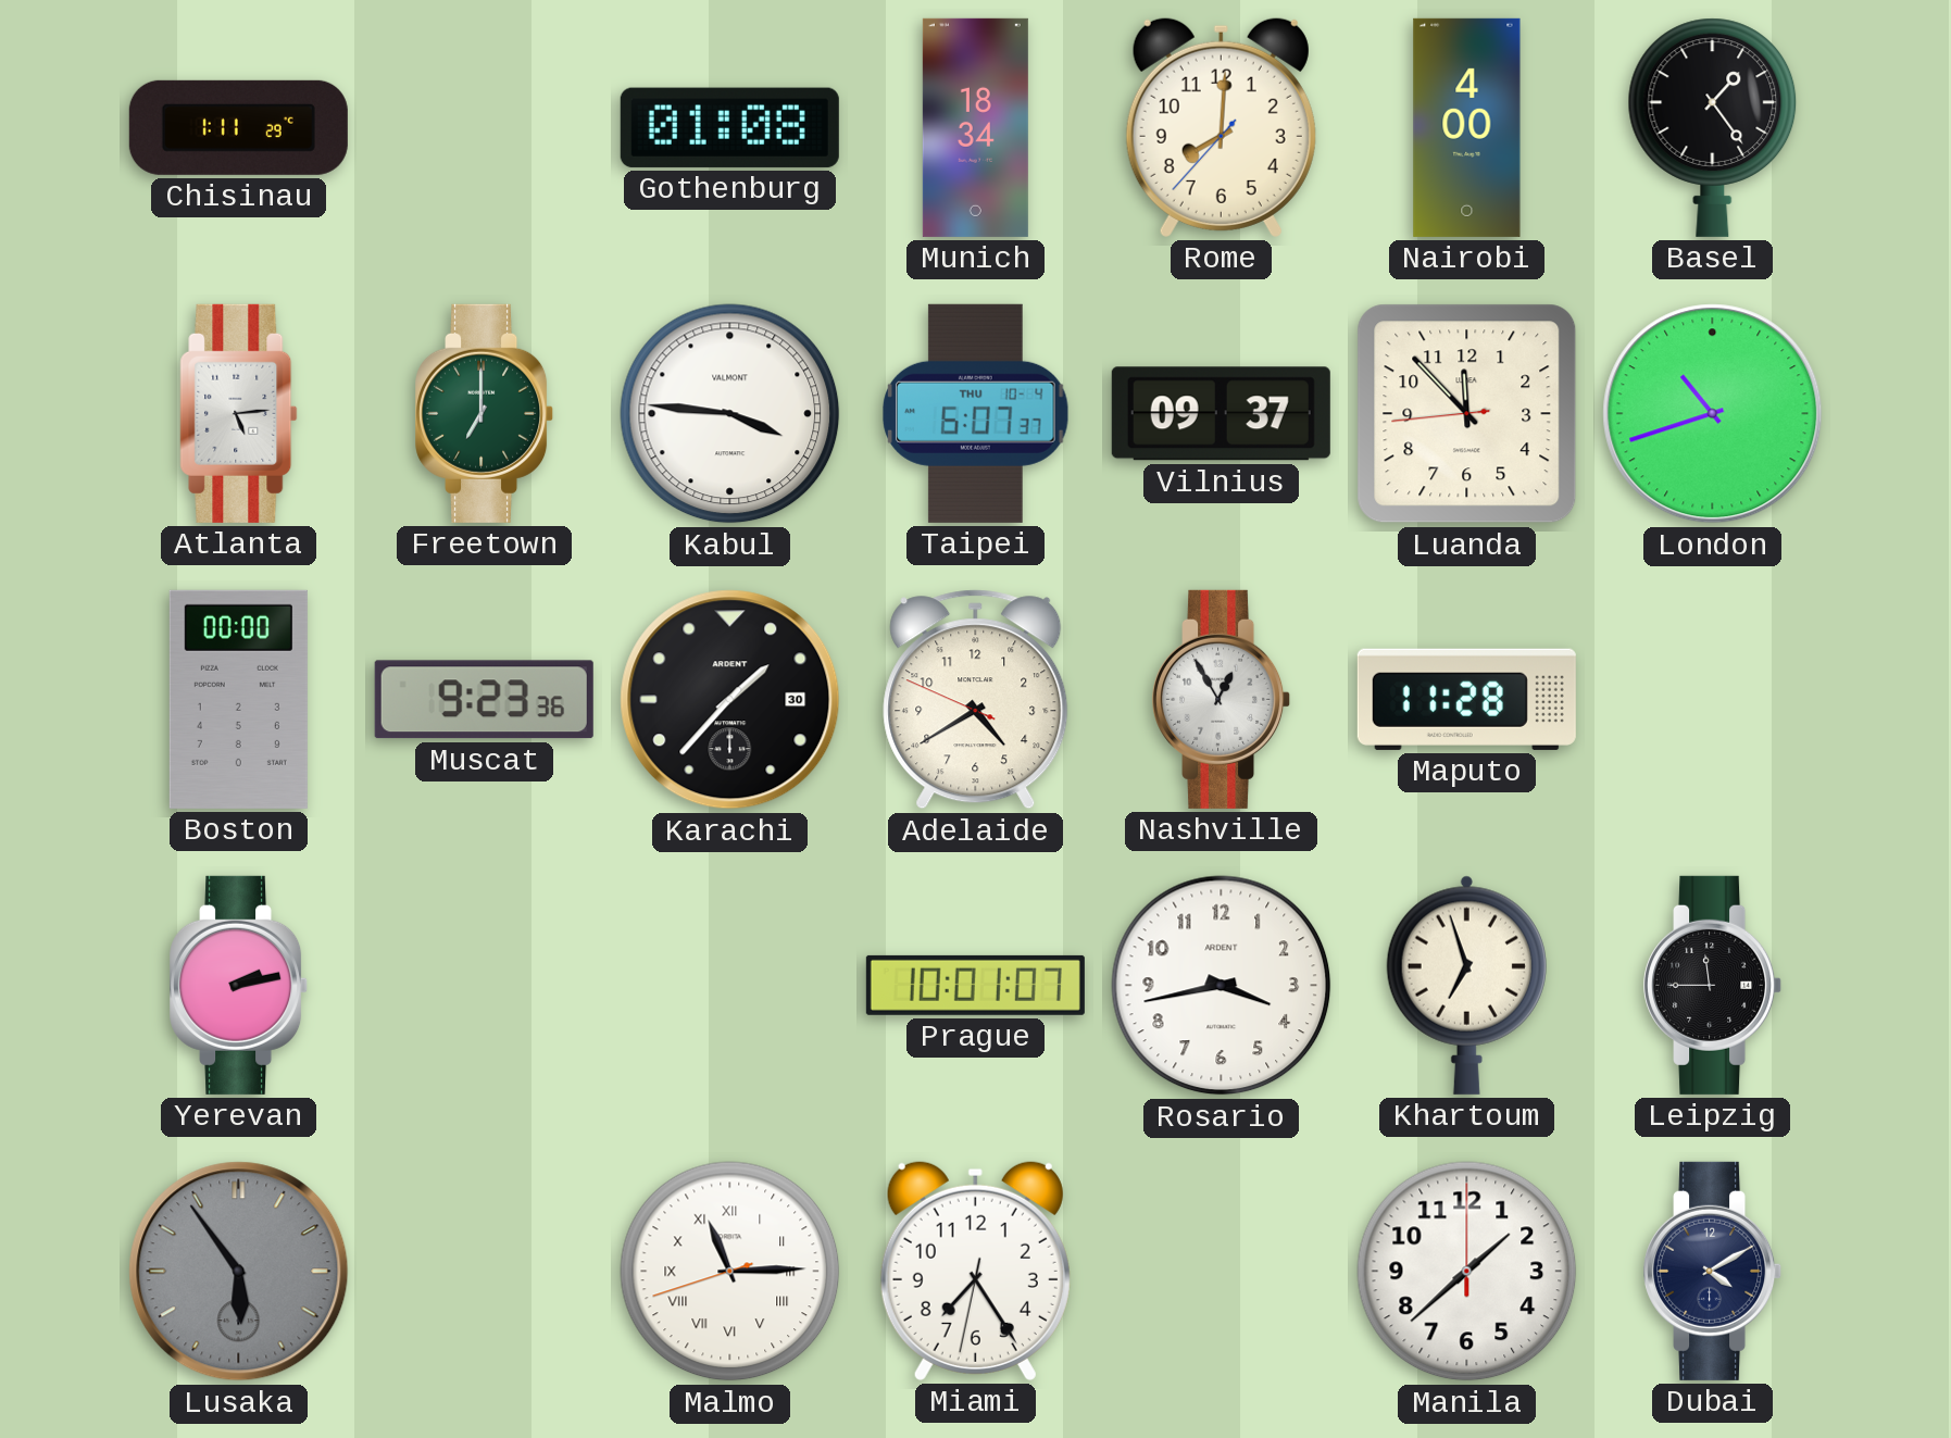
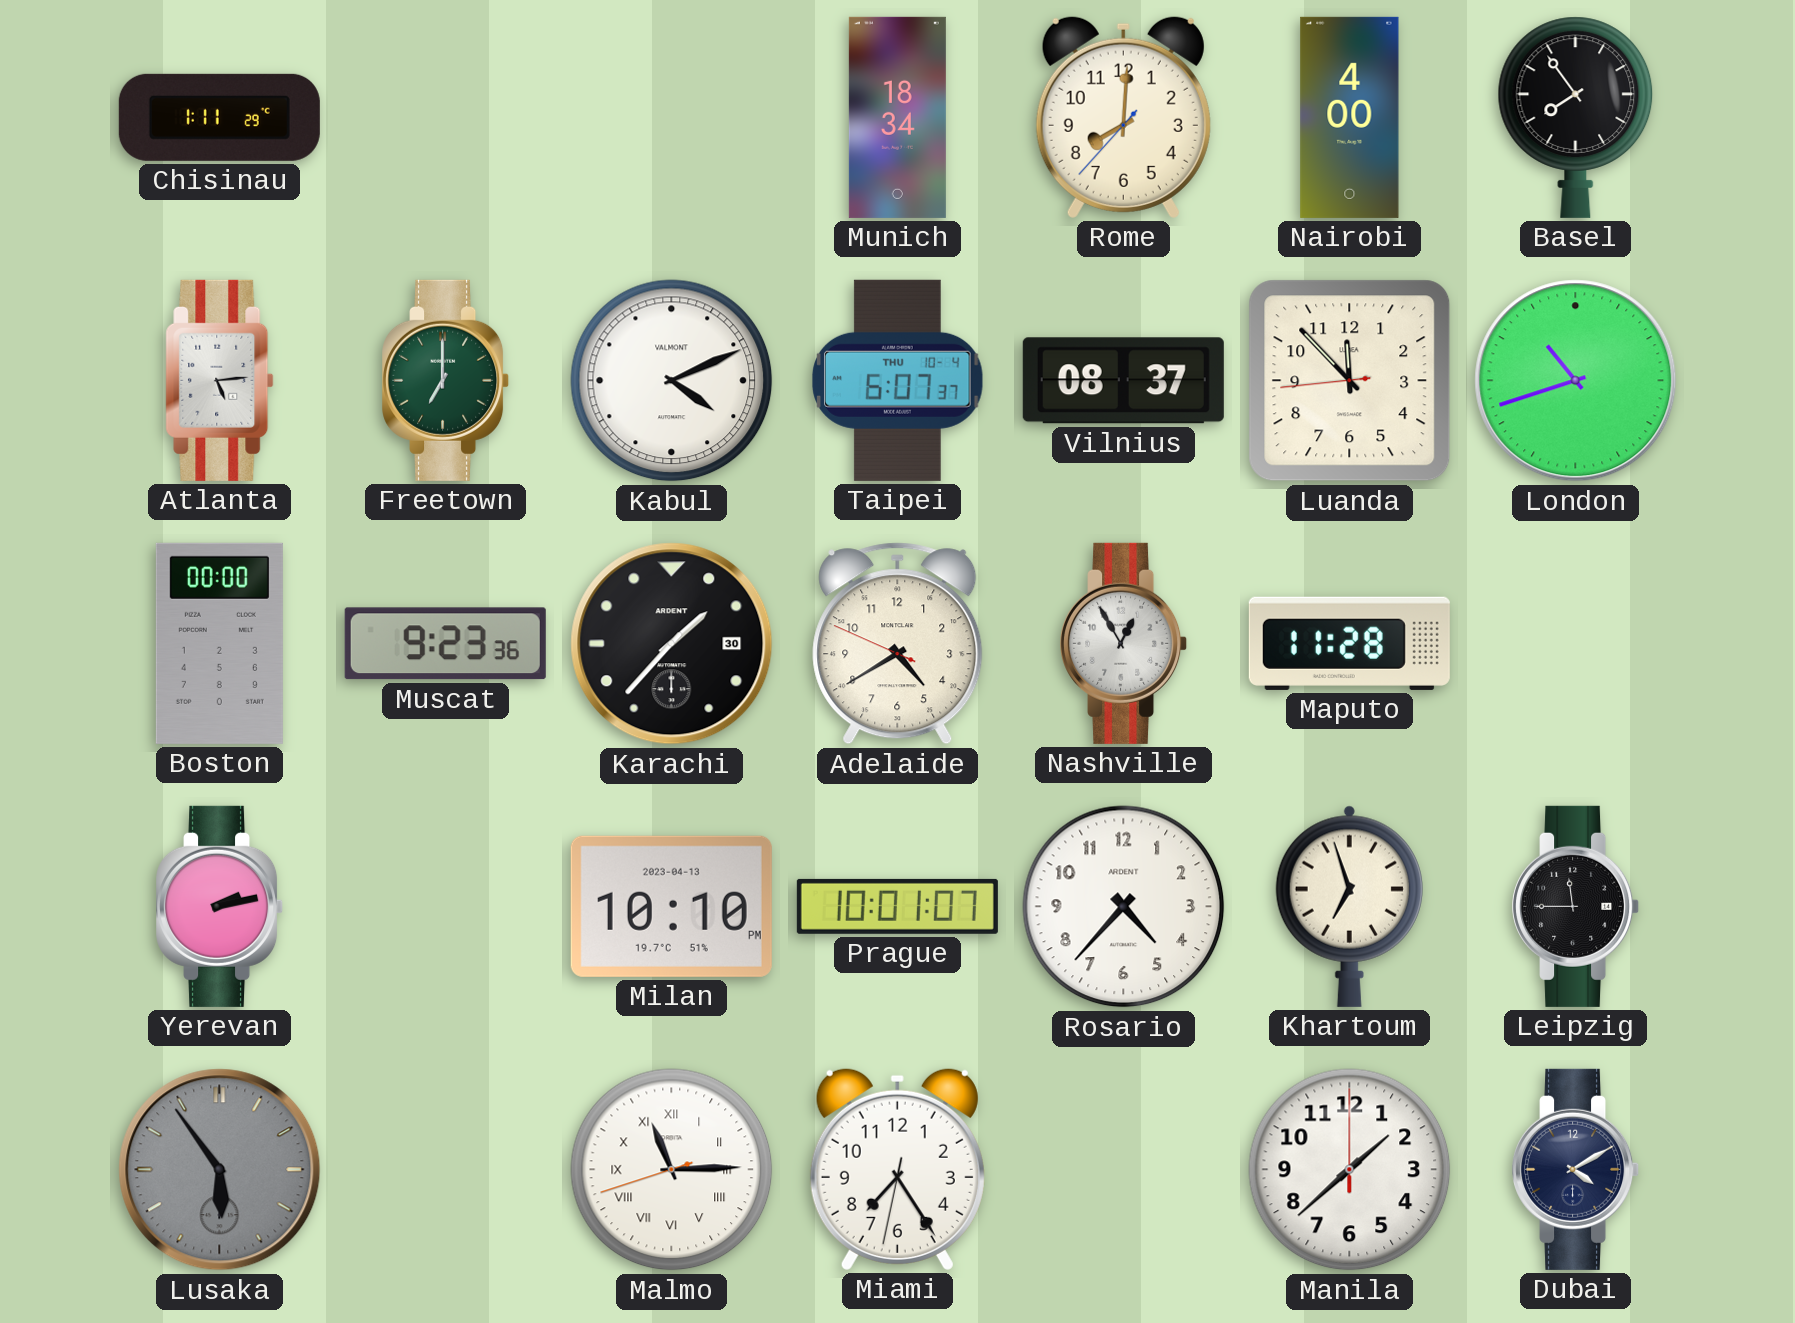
Gothenburg: 01:08 -> none
Basel: 1:24 -> 7:54
Kabul: 3:46 -> 4:11
Vilnius: 09:37 -> 08:37
Milan: none -> 10:10
Rosario: 3:43 -> 4:37
